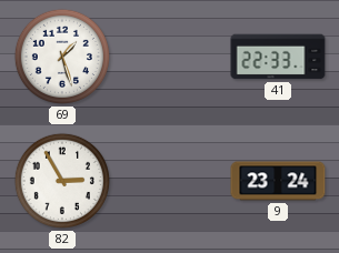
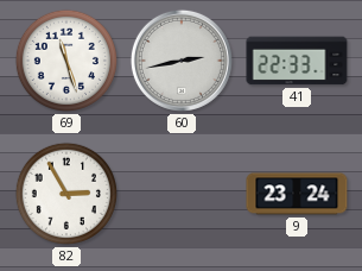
69: 1:27 -> 11:27
60: none -> 2:43
